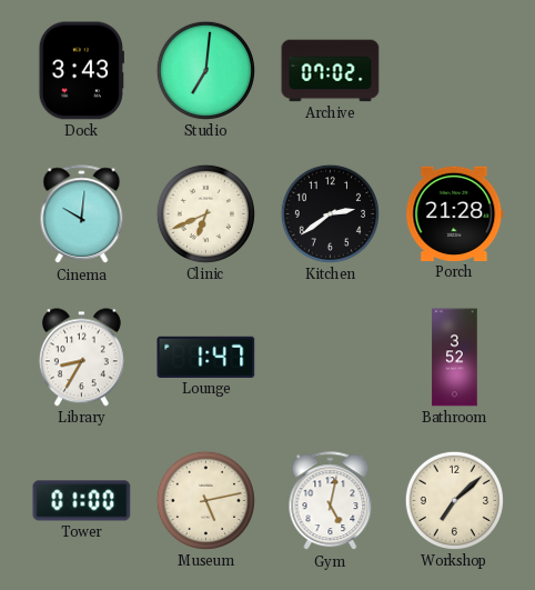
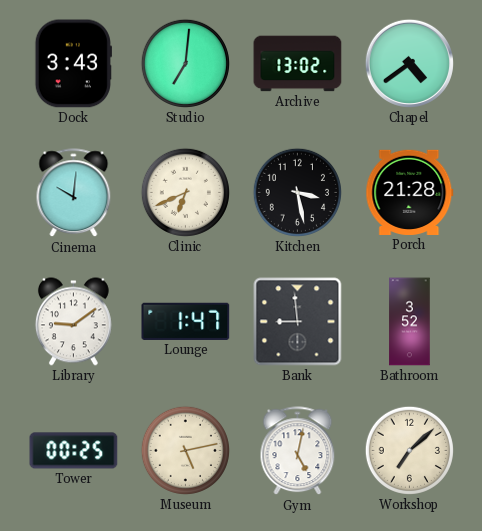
Archive: 07:02 -> 13:02
Chapel: none -> 4:39
Kitchen: 2:39 -> 3:28
Library: 8:35 -> 9:09
Bank: none -> 8:59
Tower: 01:00 -> 00:25
